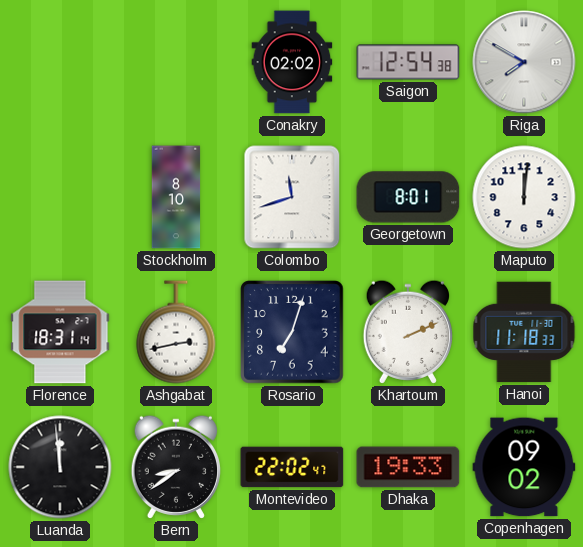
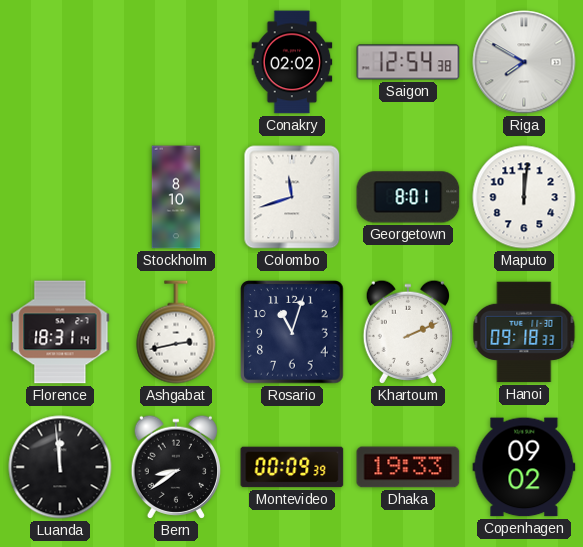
Rosario: 7:03 -> 11:03
Hanoi: 11:18 -> 09:18
Montevideo: 22:02 -> 00:09
